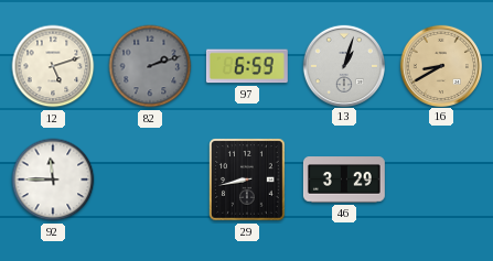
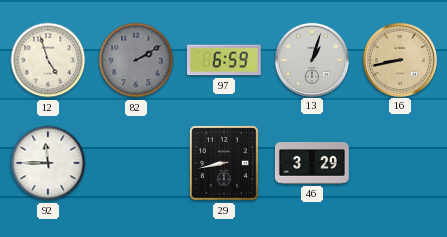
12: 5:12 -> 4:57
82: 2:12 -> 2:10
16: 8:40 -> 8:43
